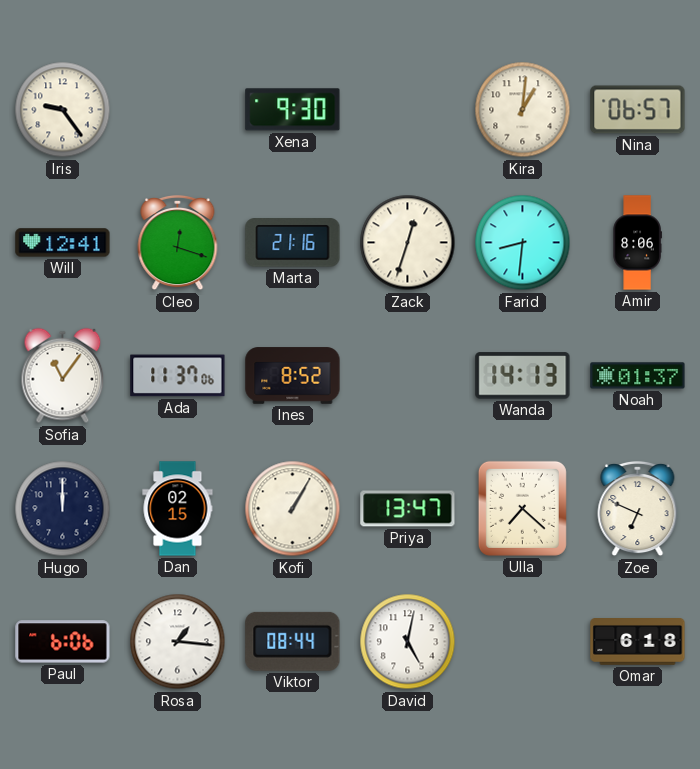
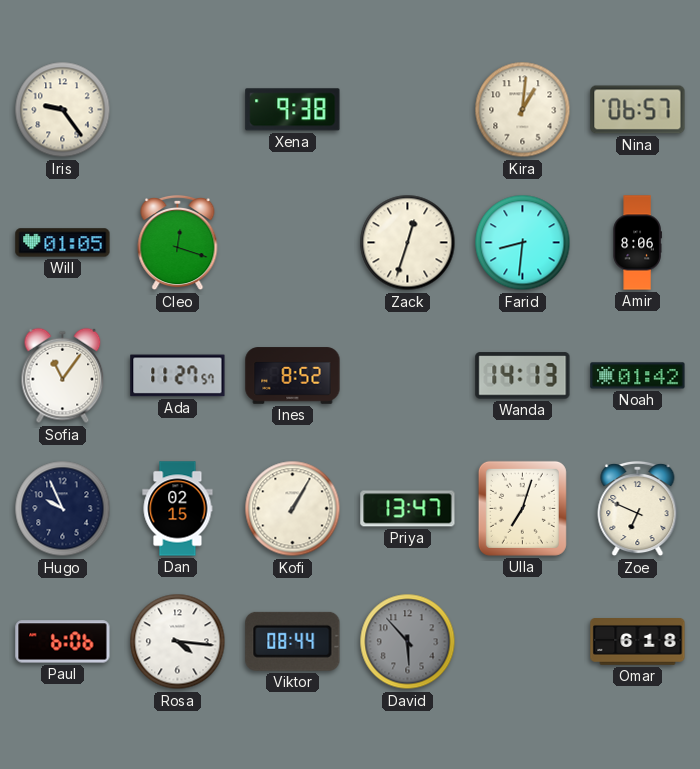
Xena: 9:30 -> 9:38
Will: 12:41 -> 01:05
Marta: 21:16 -> none
Ada: 11:37 -> 11:27
Noah: 01:37 -> 01:42
Hugo: 12:00 -> 9:56
Ulla: 7:22 -> 7:03
Rosa: 1:16 -> 4:16
David: 5:02 -> 5:53
David dial: white -> grey
